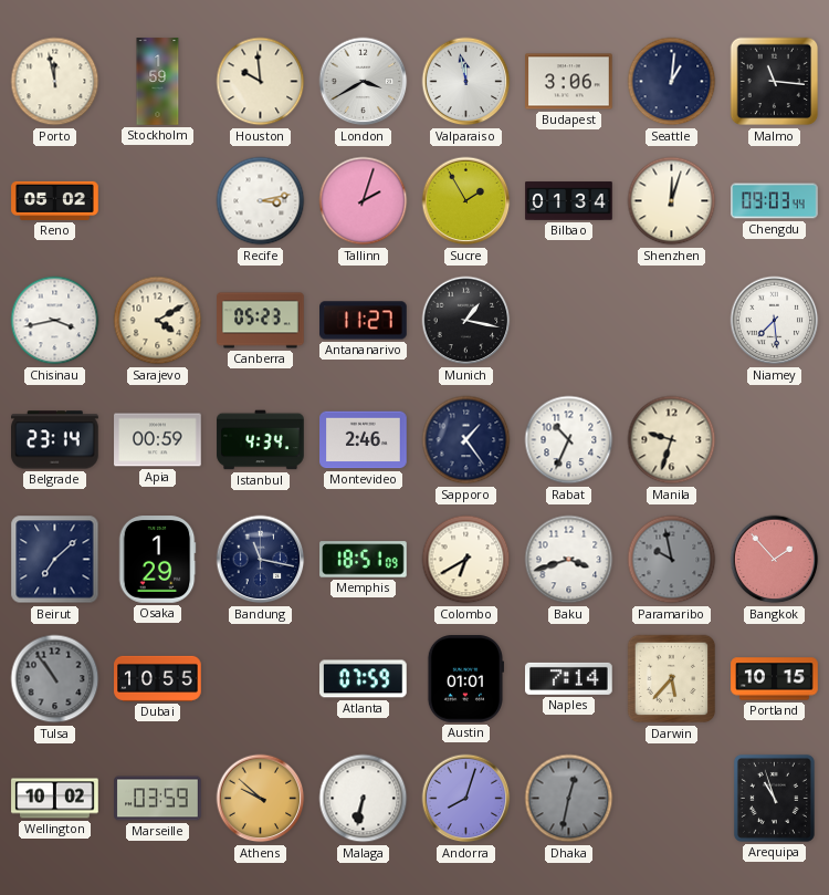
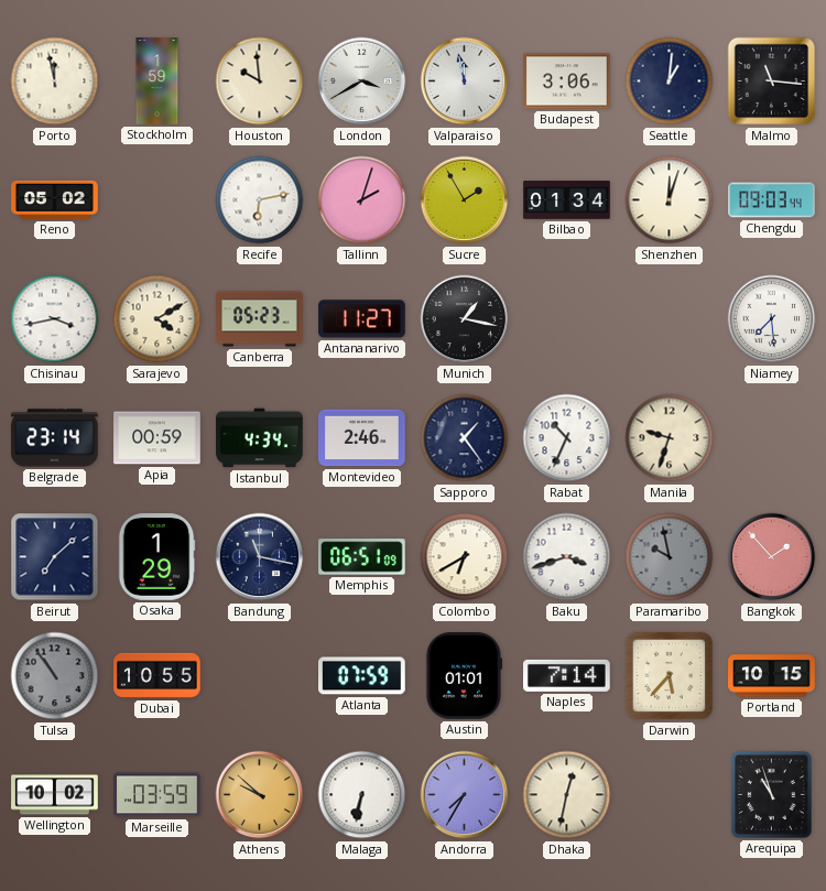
Recife: 3:13 -> 6:13
Memphis: 18:51 -> 06:51
Andorra: 8:03 -> 7:35
Dhaka dial: grey -> cream
